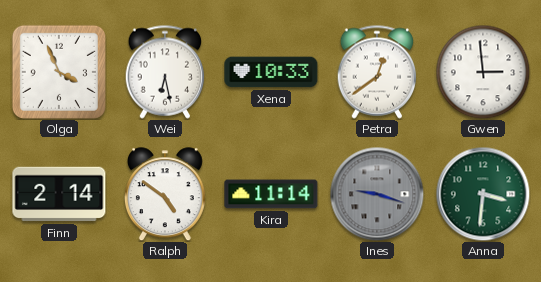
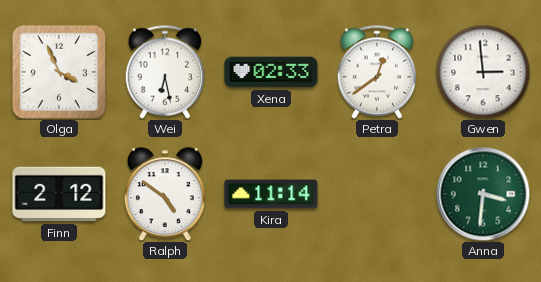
Xena: 10:33 -> 02:33
Finn: 2:14 -> 2:12
Ines: 9:18 -> none
